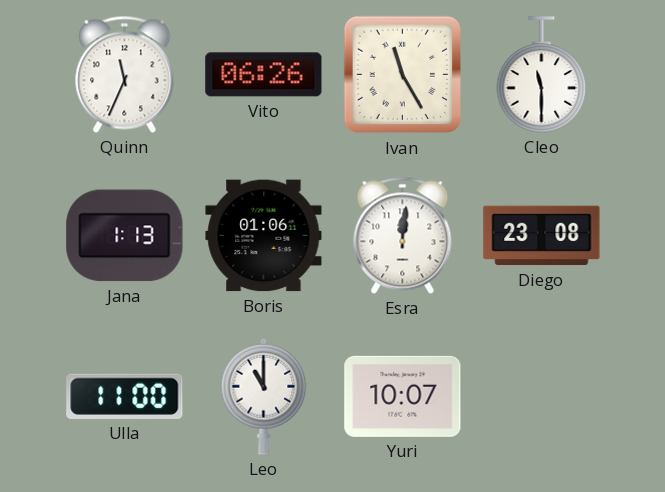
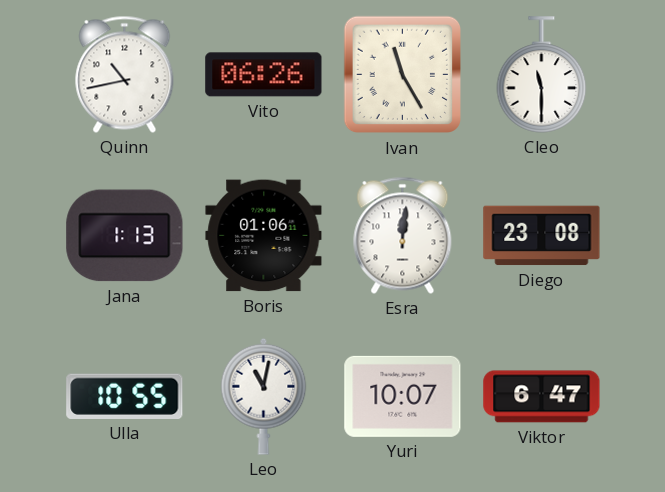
Quinn: 11:34 -> 10:43
Ulla: 11:00 -> 10:55
Leo: 11:00 -> 11:02
Viktor: none -> 6:47
